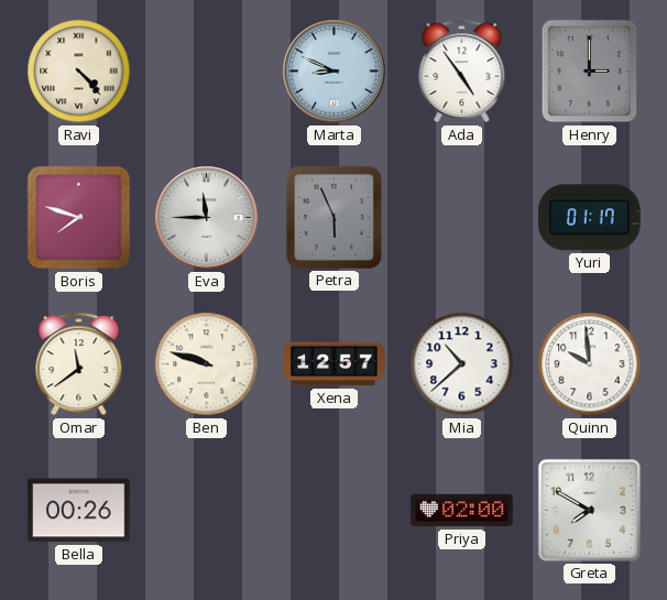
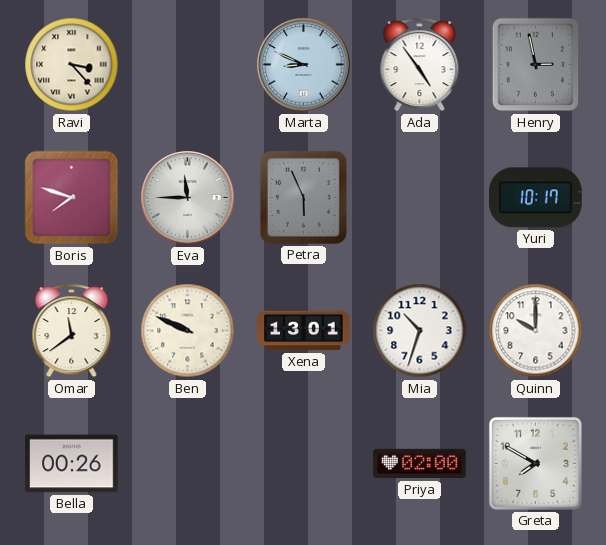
Ravi: 4:23 -> 3:23
Henry: 3:00 -> 2:58
Yuri: 01:17 -> 10:17
Ben: 9:48 -> 9:49
Xena: 12:57 -> 13:01
Mia: 10:38 -> 10:33
Quinn: 9:59 -> 10:00
